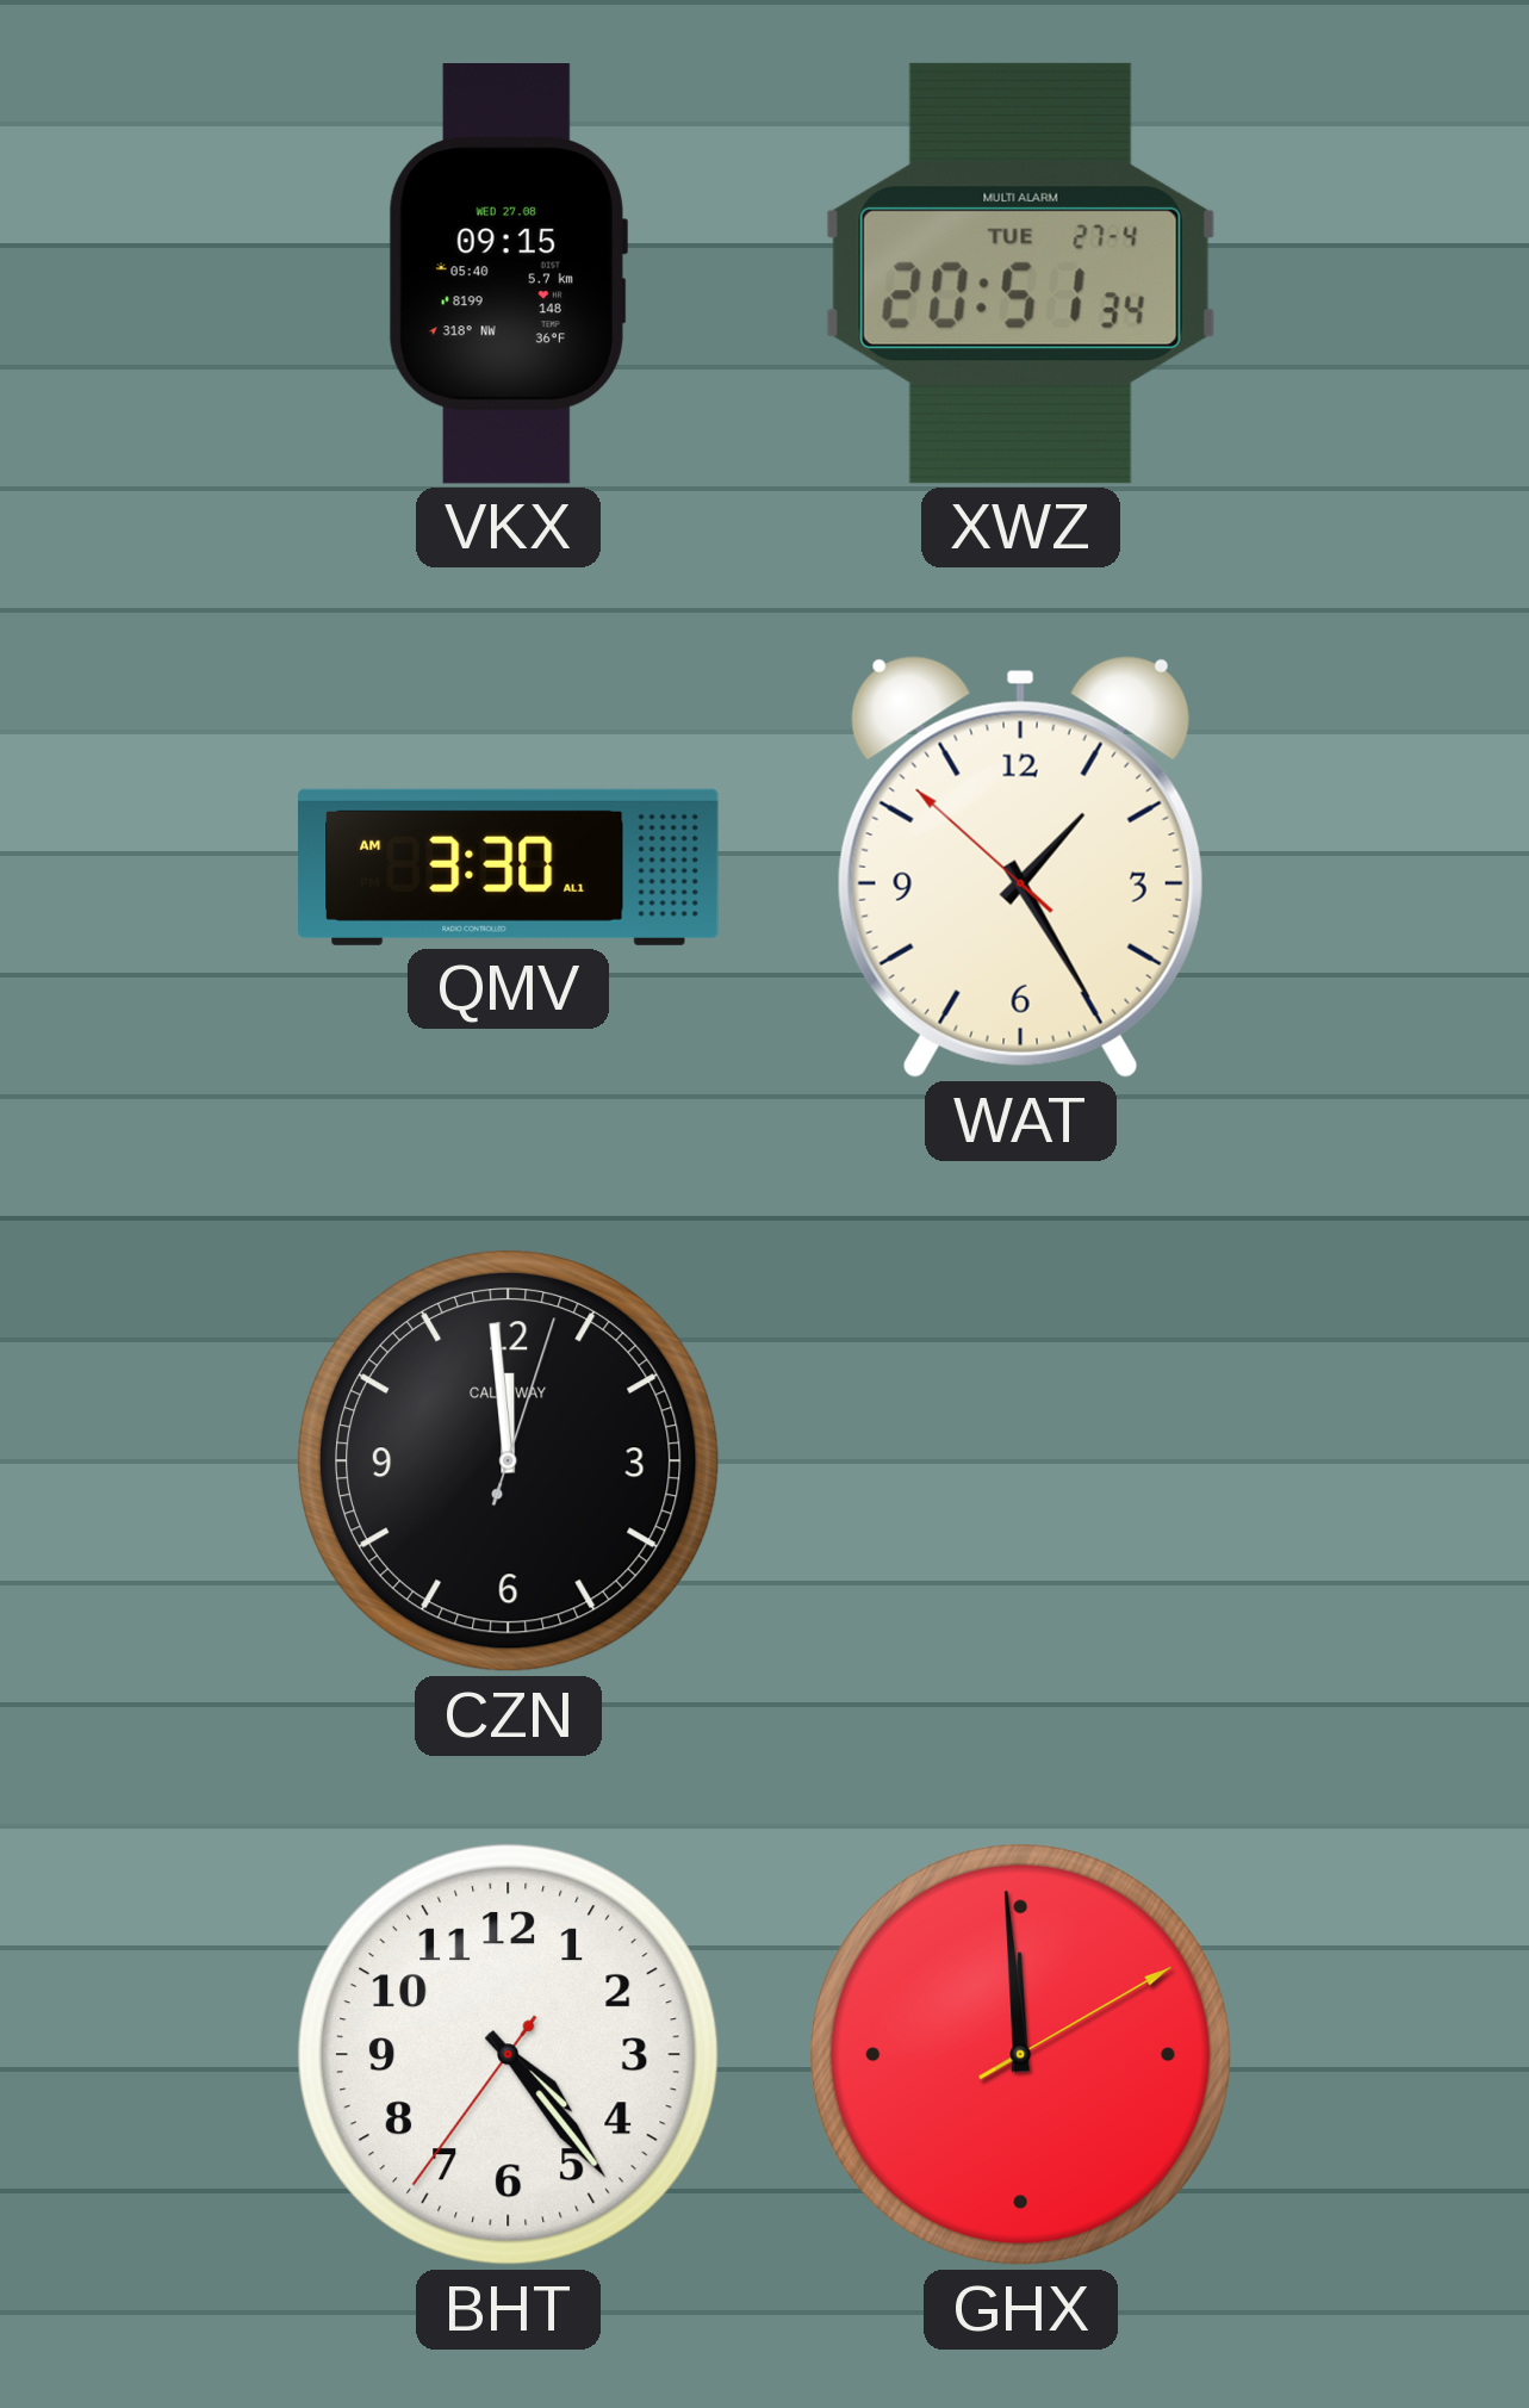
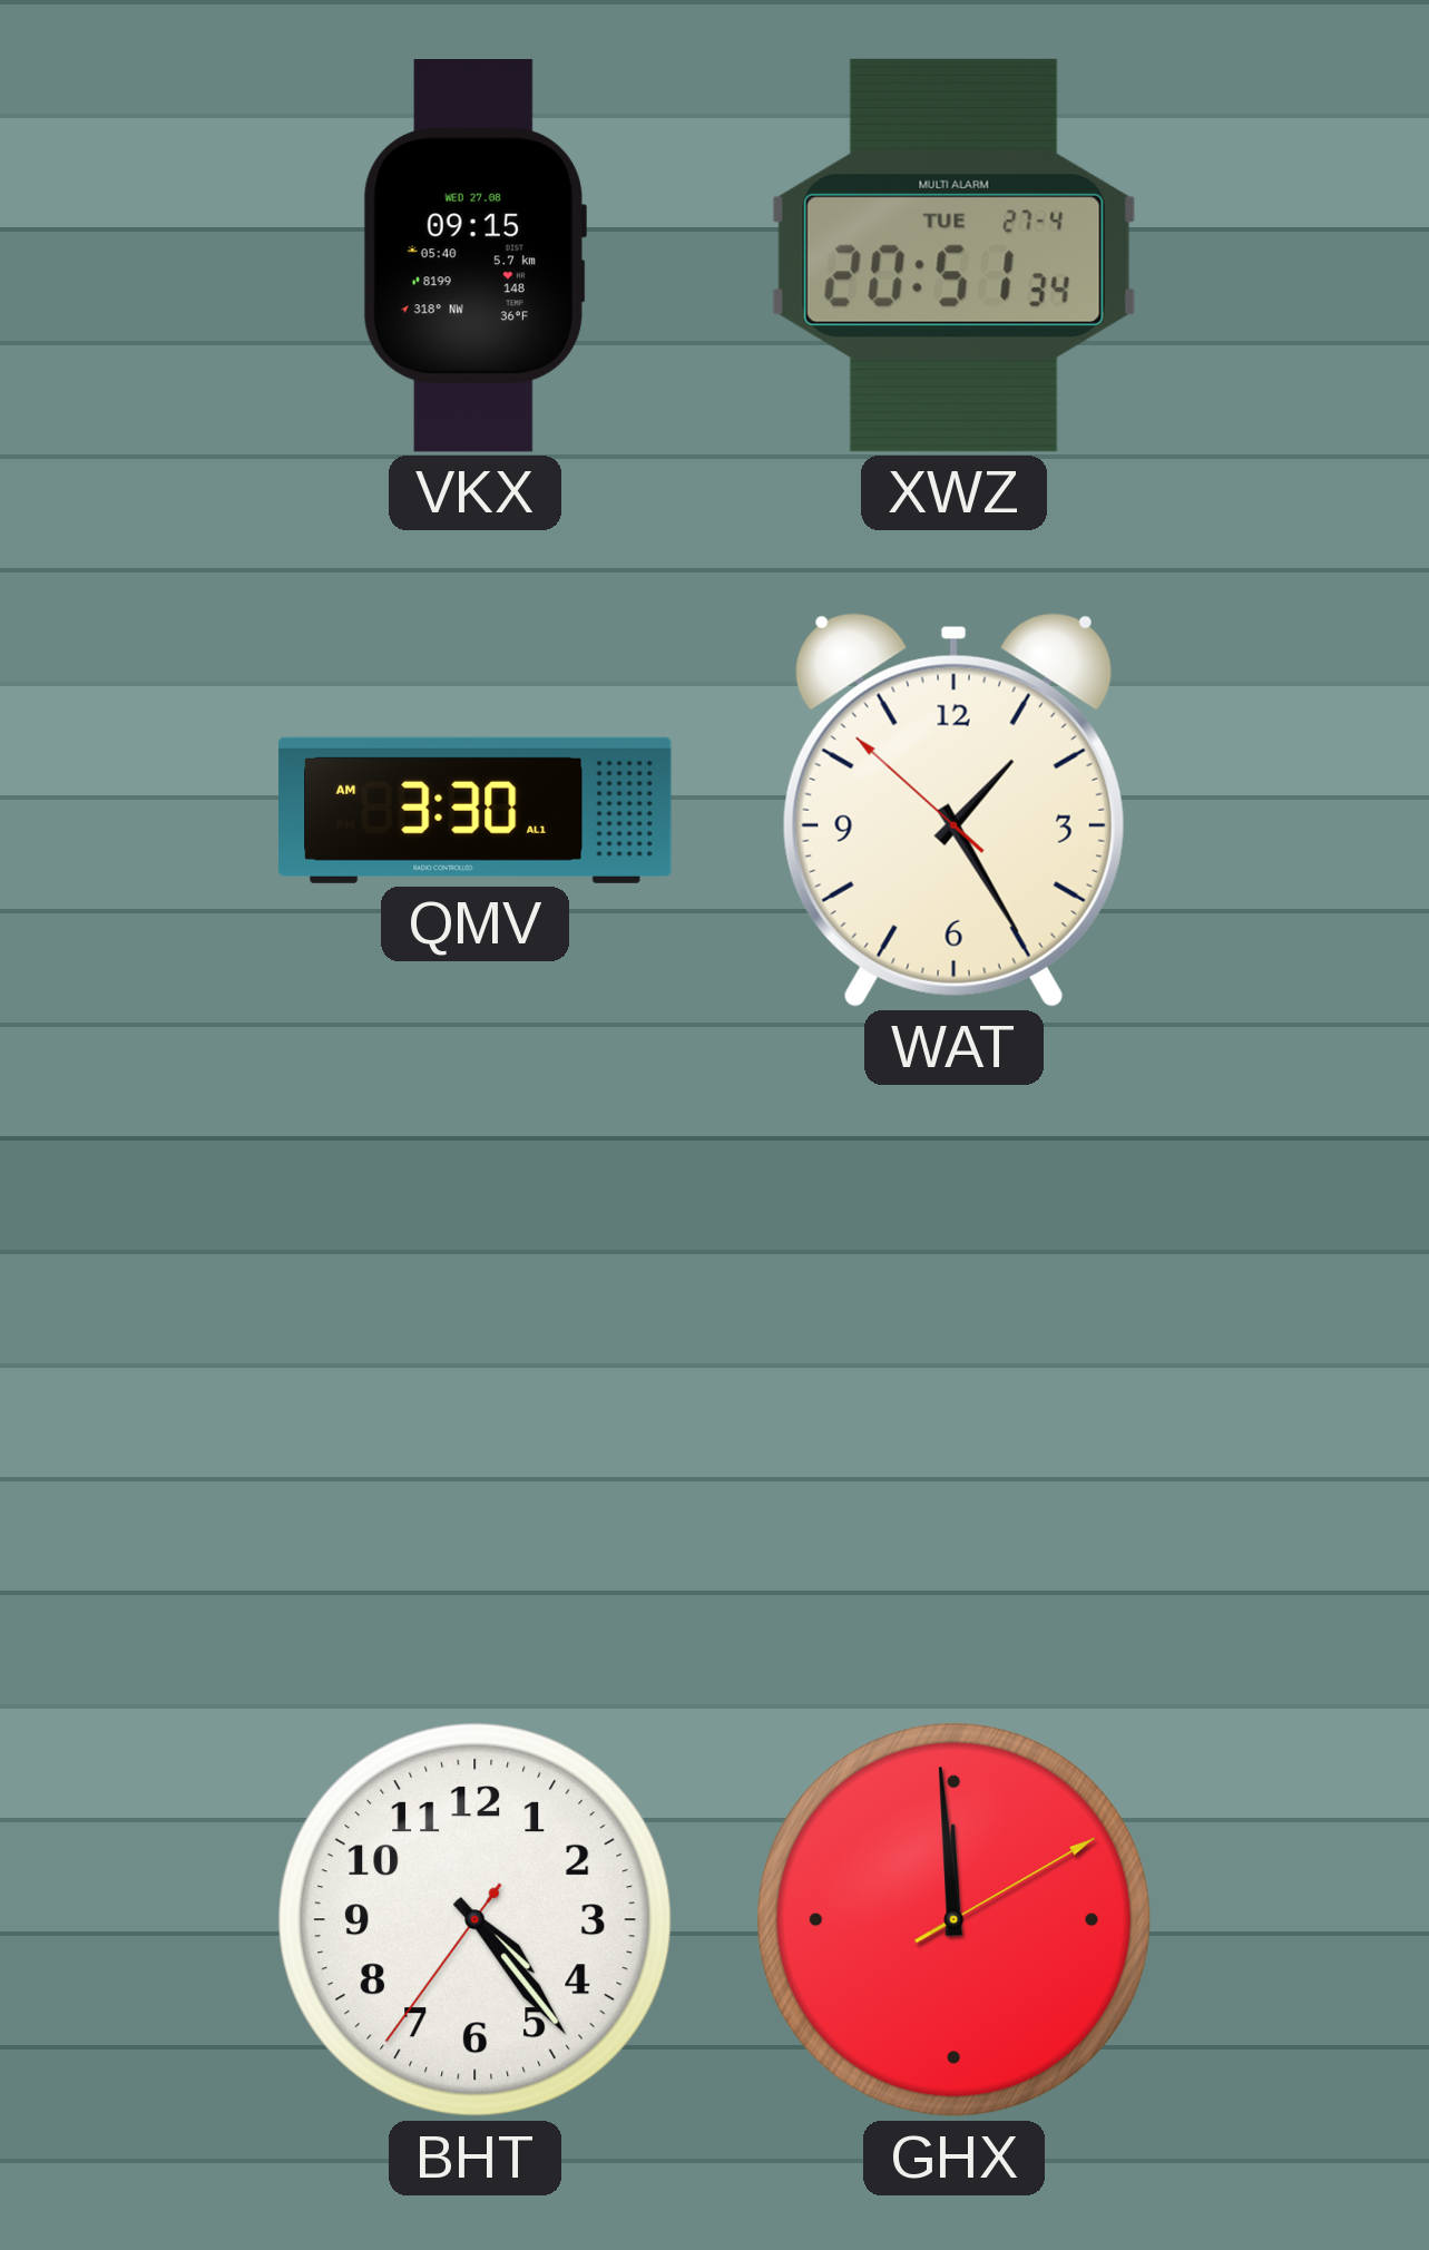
CZN: 11:59 -> none
